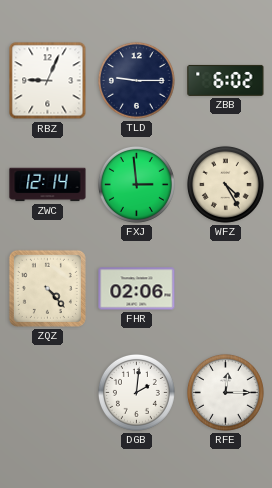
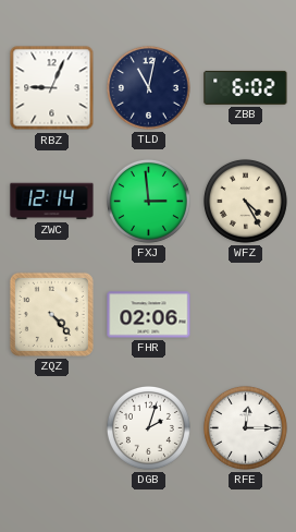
TLD: 9:15 -> 11:02
DGB: 2:01 -> 2:03
